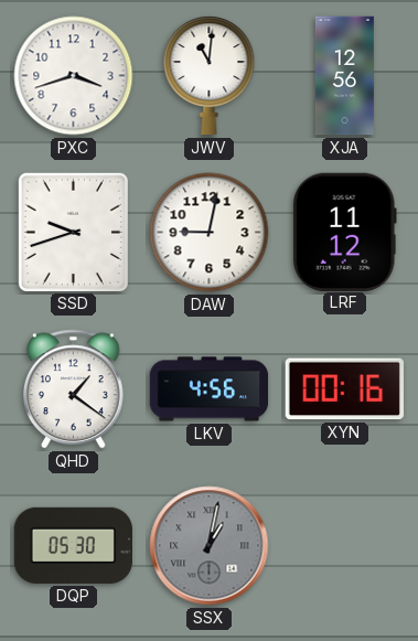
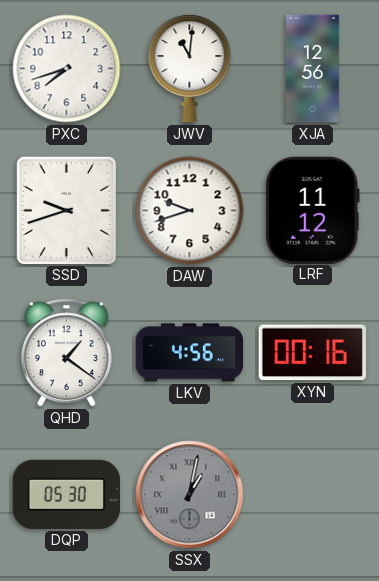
PXC: 3:42 -> 7:42
DAW: 9:02 -> 9:42
